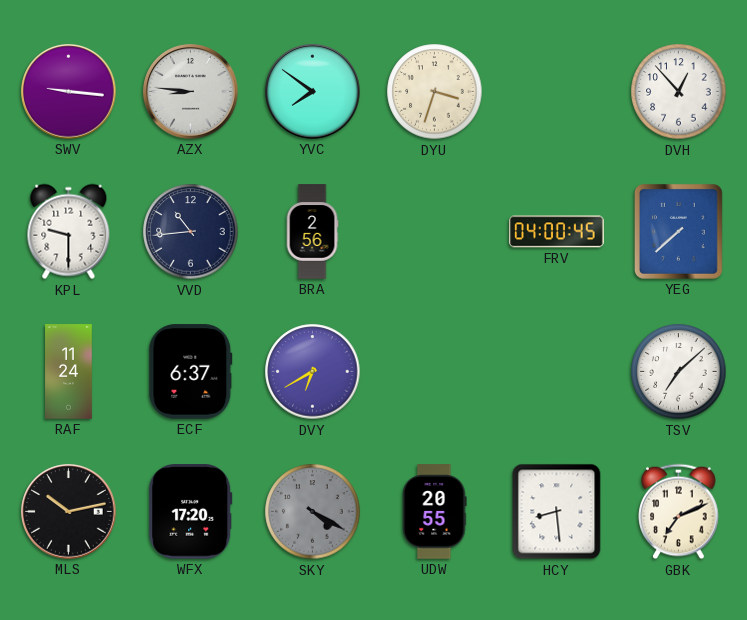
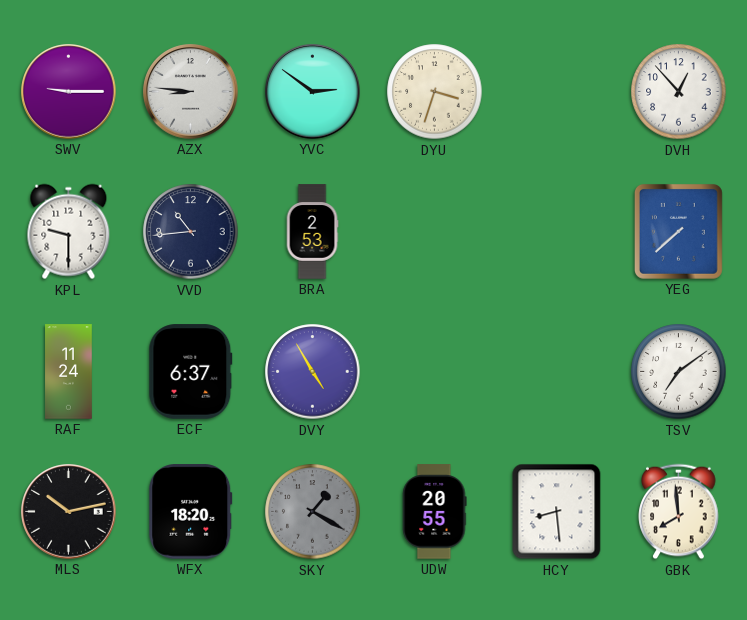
SWV: 9:16 -> 9:15
YVC: 7:51 -> 2:51
BRA: 2:56 -> 2:53
FRV: 04:00 -> none
DVY: 6:40 -> 4:55
TSV: 7:08 -> 7:09
WFX: 17:20 -> 18:20
SKY: 4:20 -> 1:20
GBK: 7:11 -> 7:59
